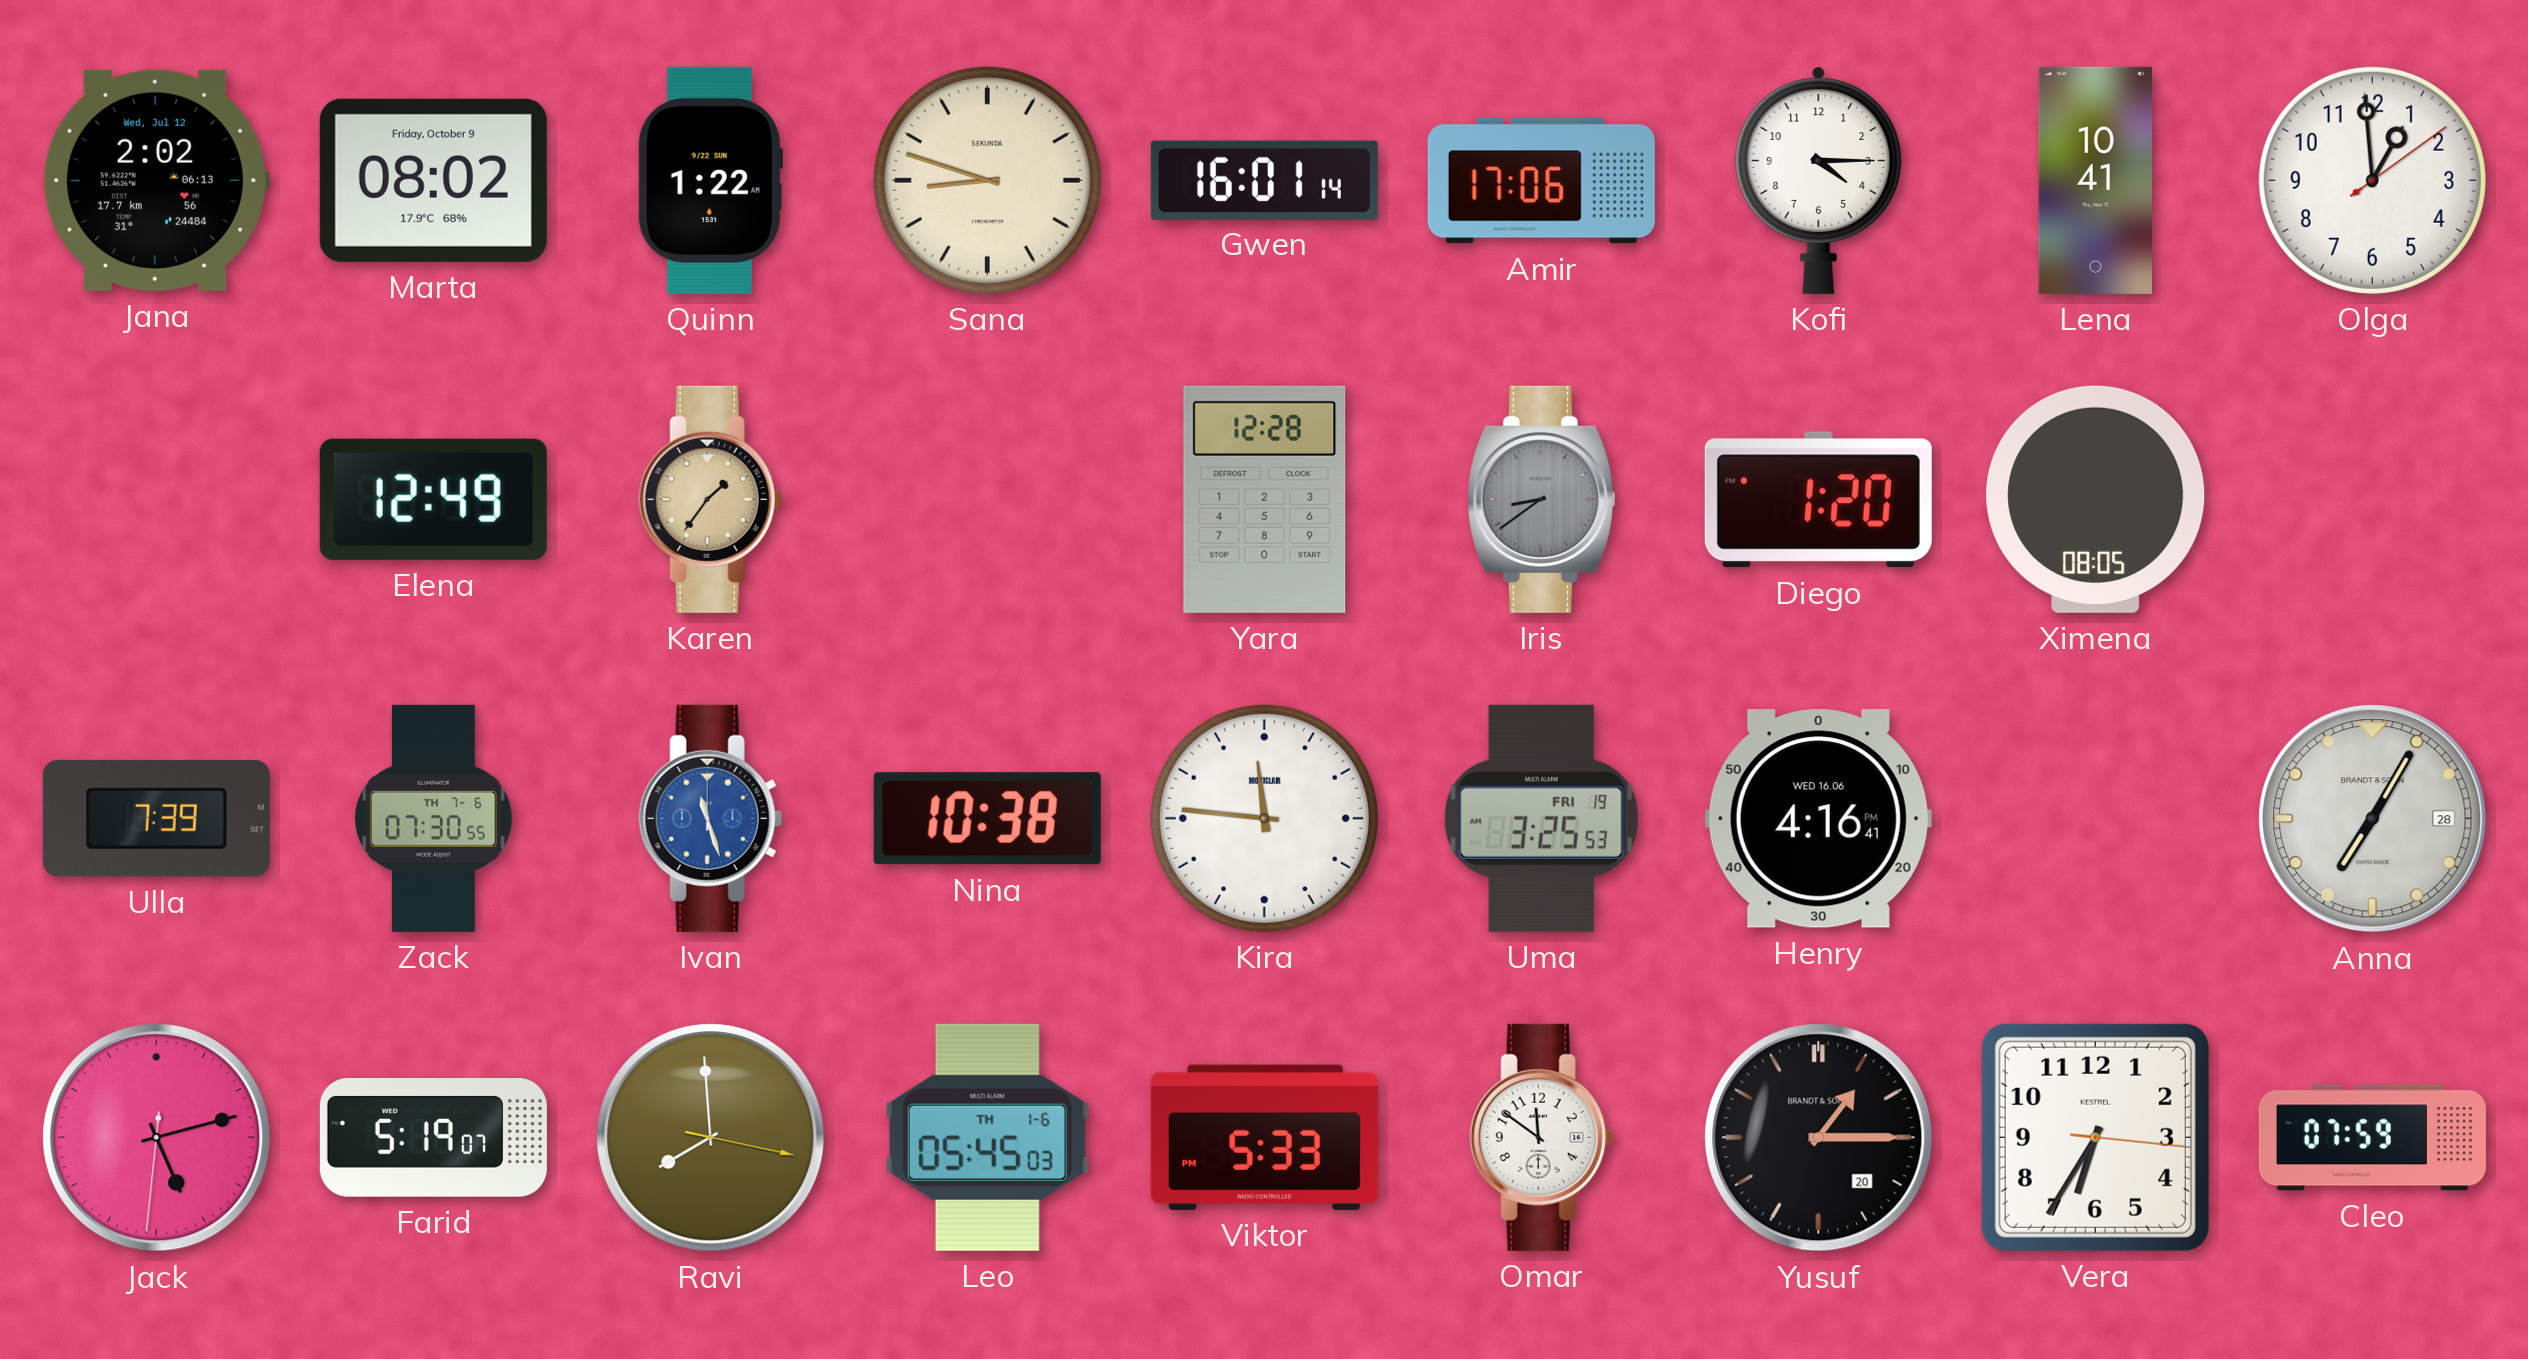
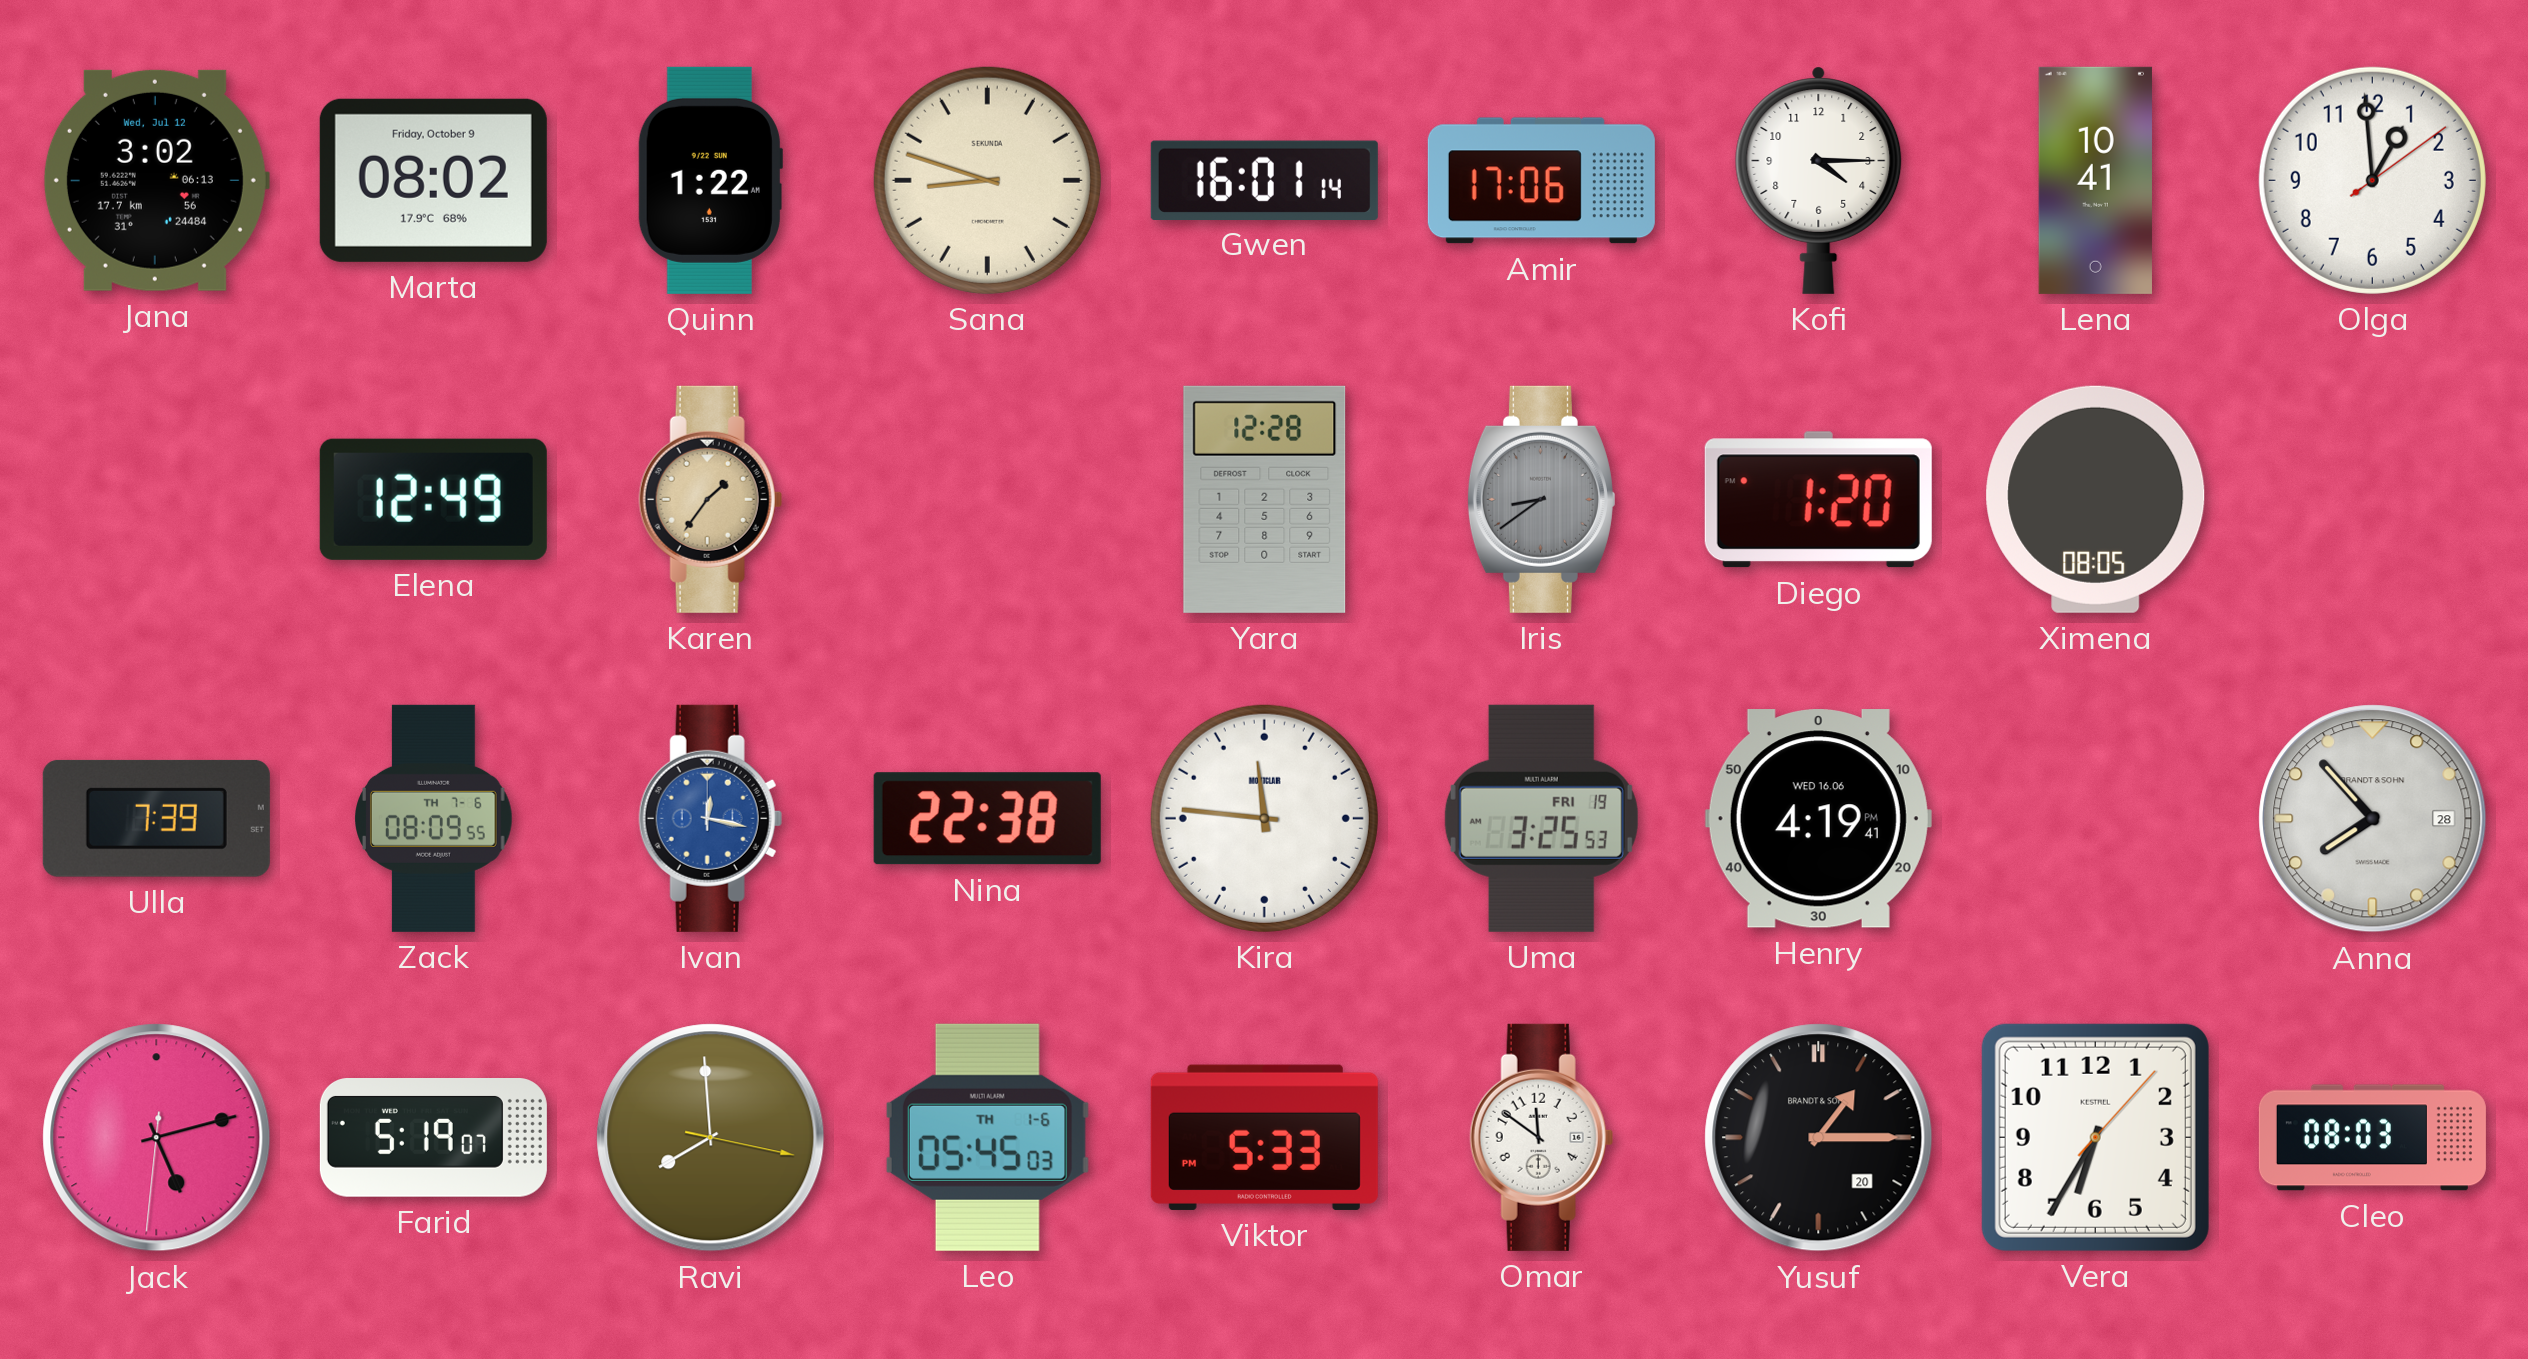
Jana: 2:02 -> 3:02
Zack: 07:30 -> 08:09
Ivan: 11:27 -> 12:17
Nina: 10:38 -> 22:38
Henry: 4:16 -> 4:19
Anna: 7:05 -> 7:53
Vera: 6:35:16 -> 6:35:07
Cleo: 07:59 -> 08:03
